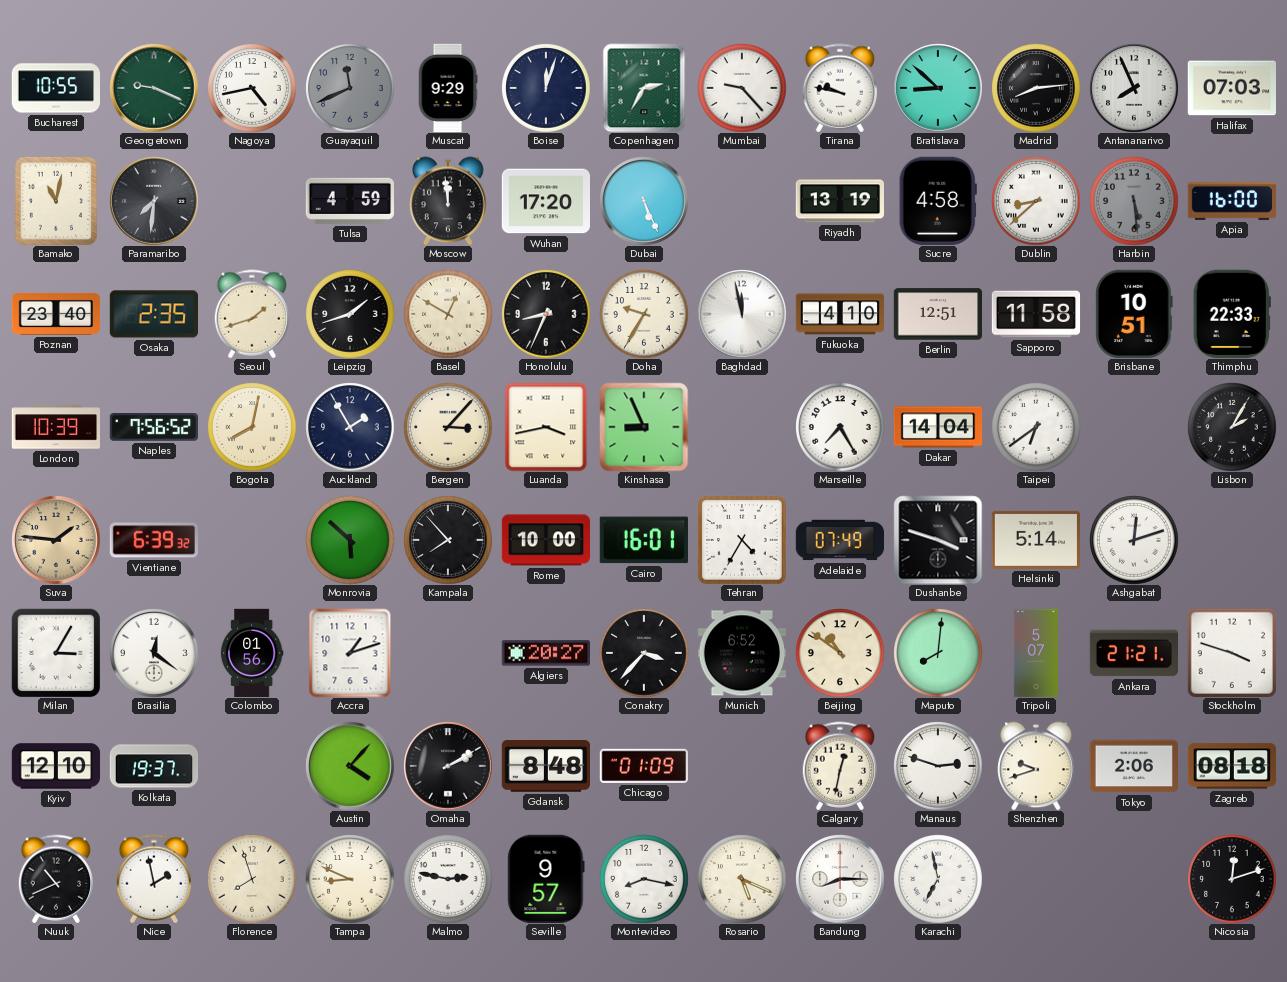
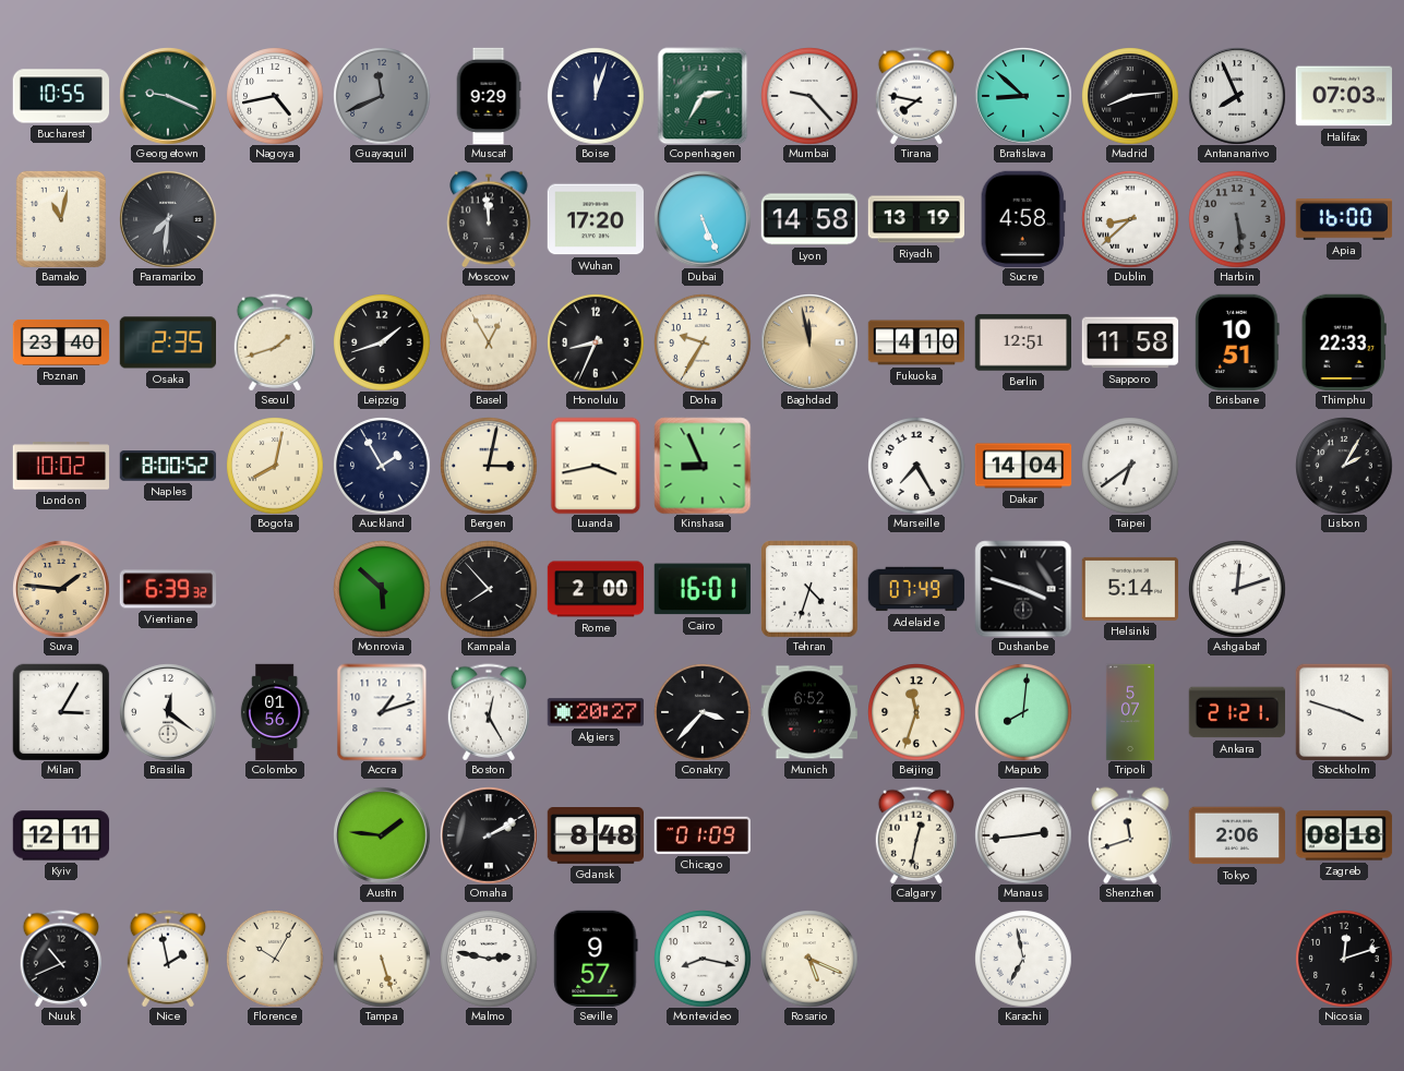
Tirana: 9:47 -> 7:47
Tulsa: 4:59 -> none
Lyon: none -> 14:58
Basel: 12:50 -> 12:55
Baghdad dial: white -> champagne
London: 10:39 -> 10:02
Naples: 7:56 -> 8:00
Bergen: 3:07 -> 3:02
Rome: 10:00 -> 2:00
Tehran: 4:35 -> 4:33
Boston: none -> 12:25
Beijing: 10:51 -> 11:33
Kyiv: 12:10 -> 12:11
Kolkata: 19:37 -> none
Austin: 4:07 -> 1:46
Manaus: 2:48 -> 2:44
Shenzhen: 9:42 -> 11:42
Florence: 7:57 -> 10:05
Tampa: 8:49 -> 5:27
Bandung: 8:15 -> none
